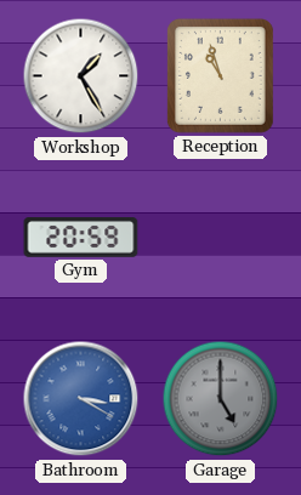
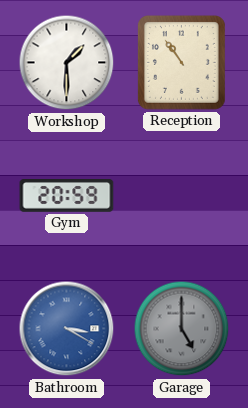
Workshop: 1:25 -> 1:30
Reception: 10:57 -> 10:54
